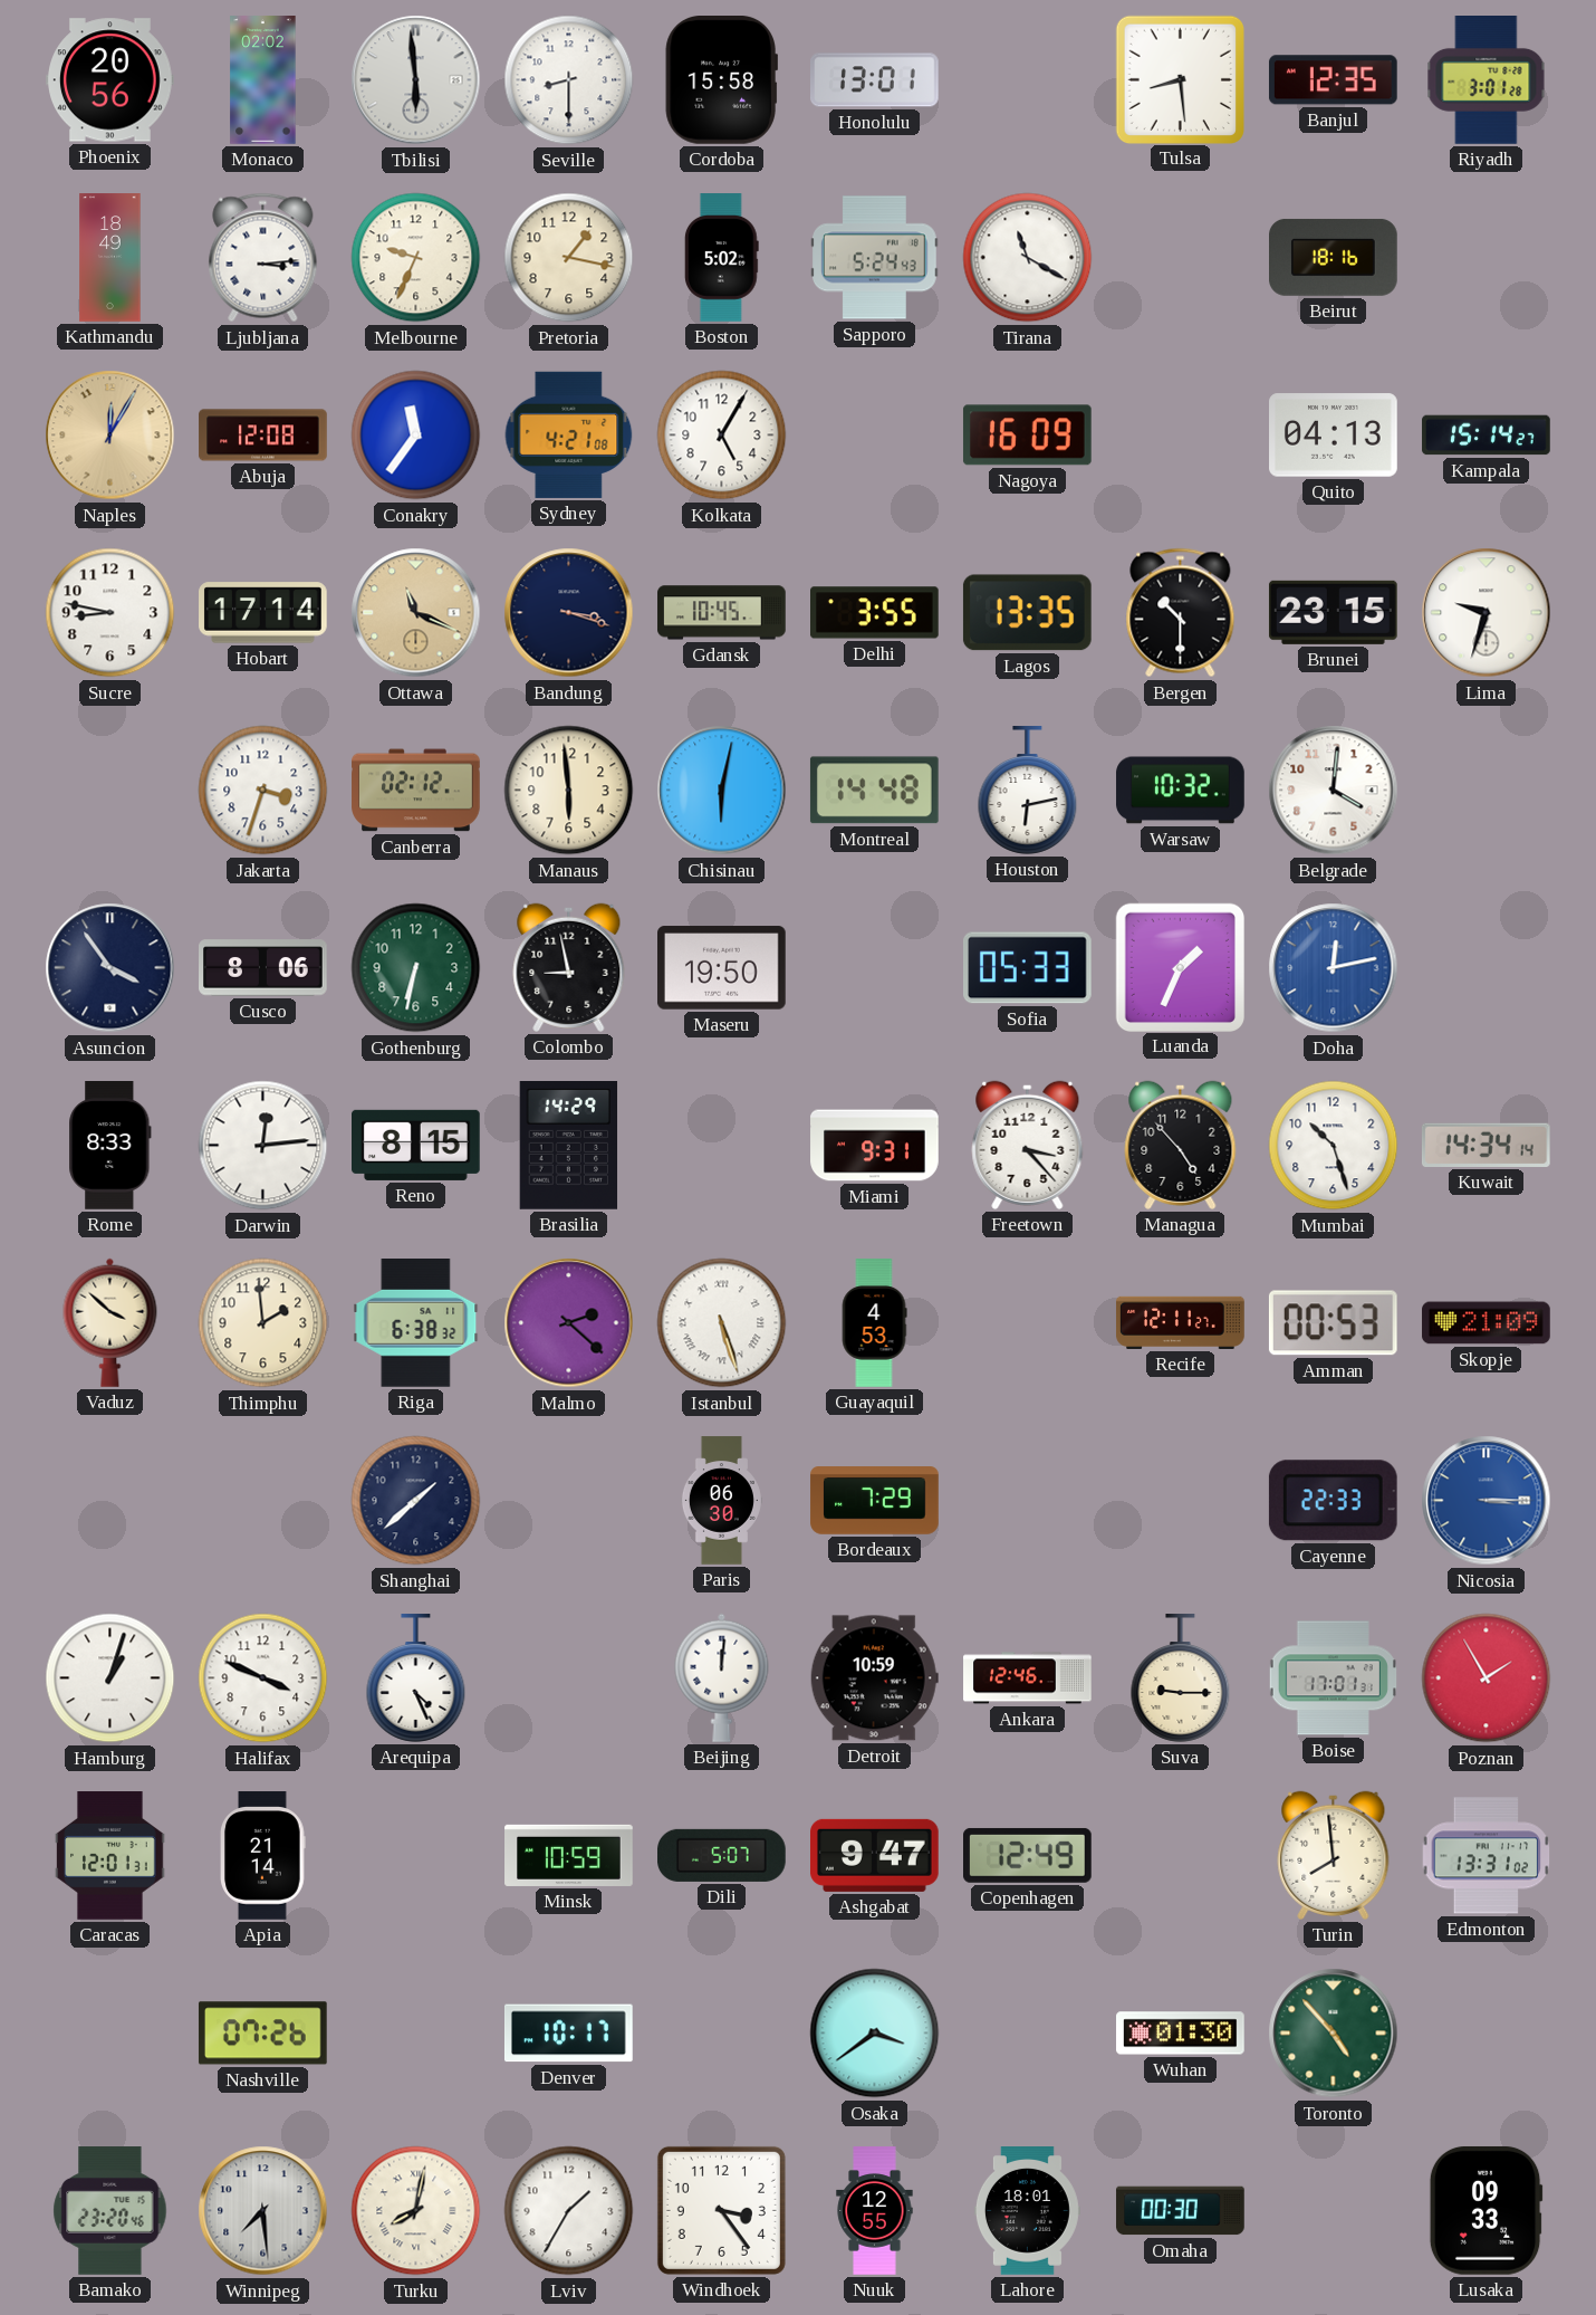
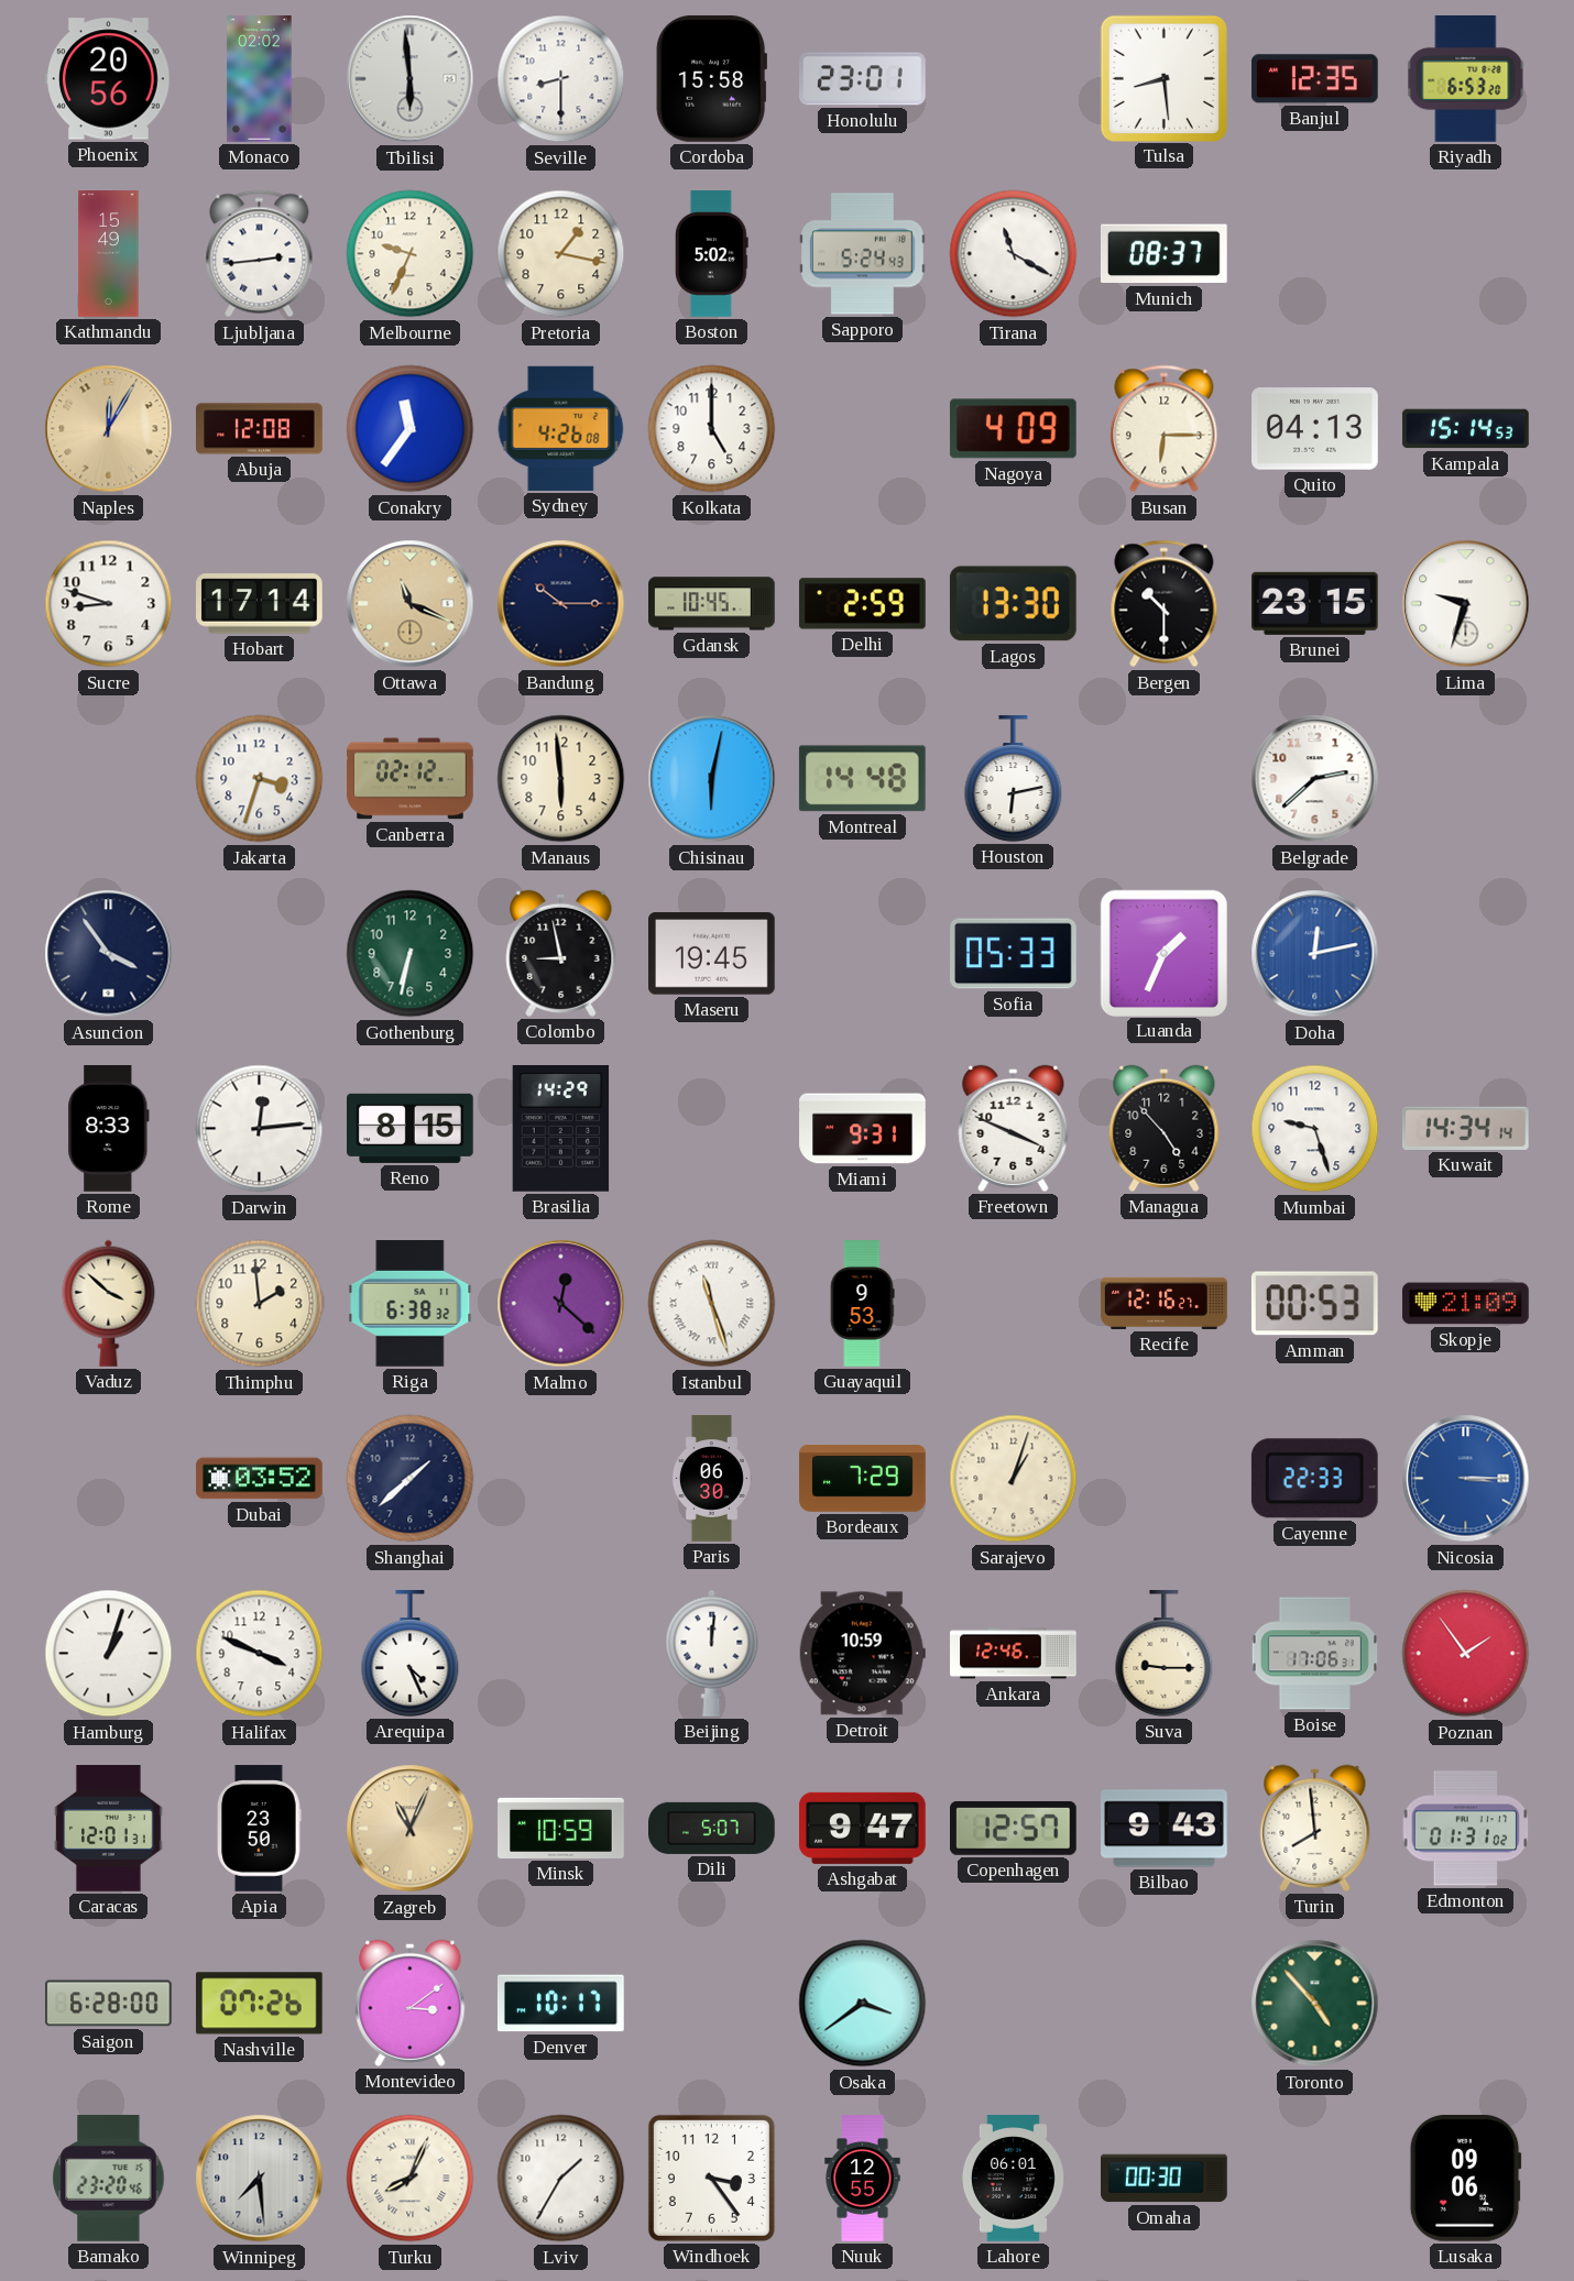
Honolulu: 13:01 -> 23:01
Riyadh: 3:01 -> 6:53
Kathmandu: 18:49 -> 15:49
Ljubljana: 3:14 -> 2:44
Munich: none -> 08:37
Beirut: 18:16 -> none
Sydney: 4:21 -> 4:26
Kolkata: 5:05 -> 5:00
Nagoya: 16:09 -> 4:09
Busan: none -> 6:15
Kampala: 15:14:27 -> 15:14:53
Sucre: 8:47 -> 8:48
Bandung: 3:18 -> 10:15
Delhi: 3:55 -> 2:59
Lagos: 13:35 -> 13:30
Warsaw: 10:32 -> none
Belgrade: 4:01 -> 2:38
Cusco: 8:06 -> none
Maseru: 19:50 -> 19:45
Freetown: 3:23 -> 3:49
Mumbai: 10:27 -> 9:27
Malmo: 2:22 -> 12:22
Istanbul: 5:27 -> 11:27
Guayaquil: 4:53 -> 9:53
Recife: 12:11 -> 12:16
Dubai: none -> 03:52
Sarajevo: none -> 1:03
Boise: 17:01 -> 17:06
Poznan: 1:55 -> 1:54
Apia: 21:14 -> 23:50
Zagreb: none -> 11:04
Copenhagen: 12:49 -> 12:57
Bilbao: none -> 9:43
Edmonton: 13:31 -> 01:31
Saigon: none -> 6:28
Montevideo: none -> 3:09
Wuhan: 01:30 -> none
Turku: 8:02 -> 8:04
Lahore: 18:01 -> 06:01
Lusaka: 09:33 -> 09:06
